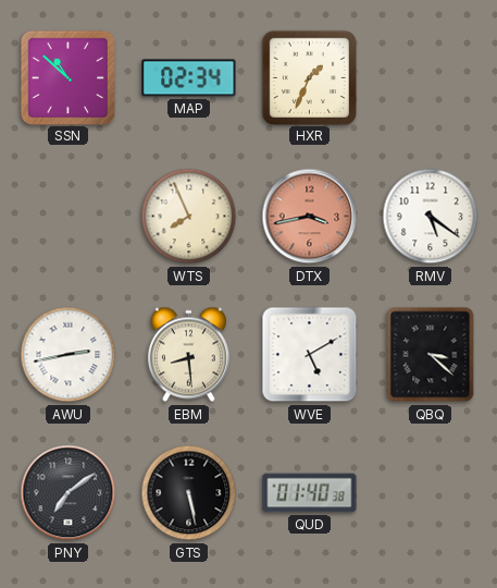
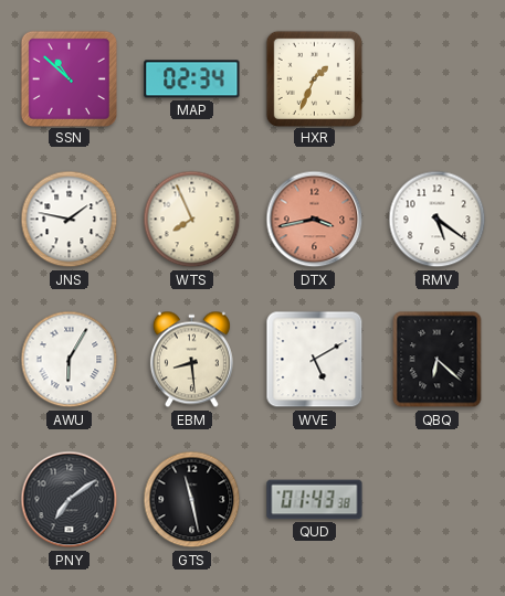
JNS: none -> 1:47
AWU: 2:43 -> 6:05
QBQ: 3:22 -> 6:22
GTS: 5:28 -> 11:28
QUD: 01:40 -> 01:43
